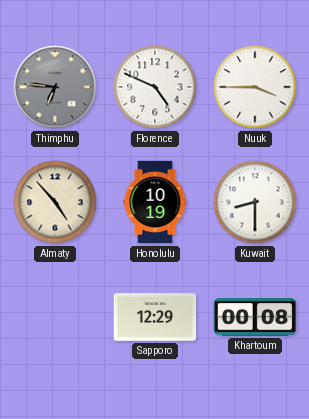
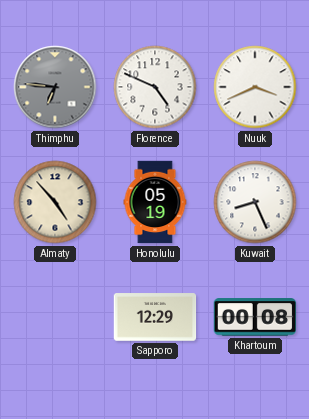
Nuuk: 3:45 -> 3:41
Honolulu: 10:19 -> 05:19
Kuwait: 8:30 -> 8:26
